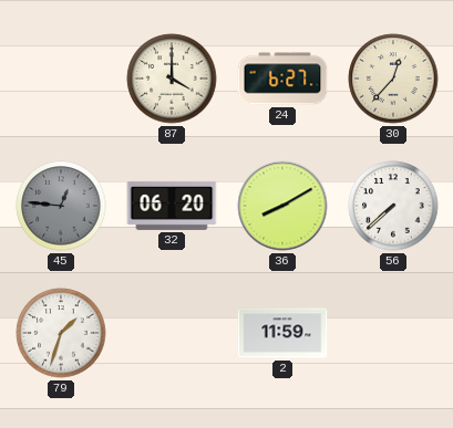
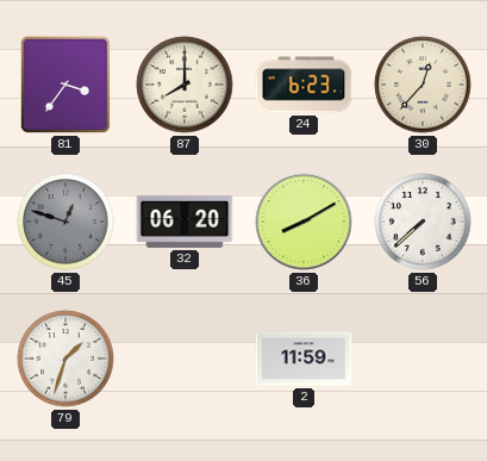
81: none -> 3:36
87: 4:00 -> 8:00
24: 6:27 -> 6:23
45: 12:46 -> 12:48
